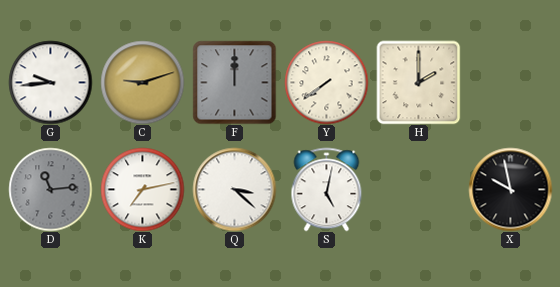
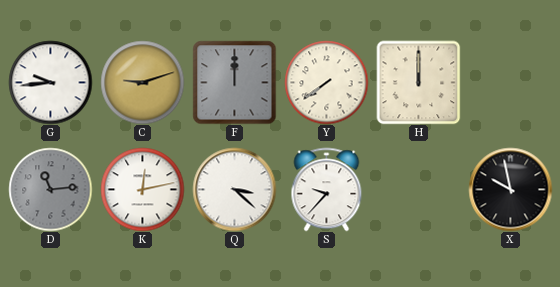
H: 2:00 -> 12:00
K: 7:13 -> 12:13
S: 5:02 -> 9:37
